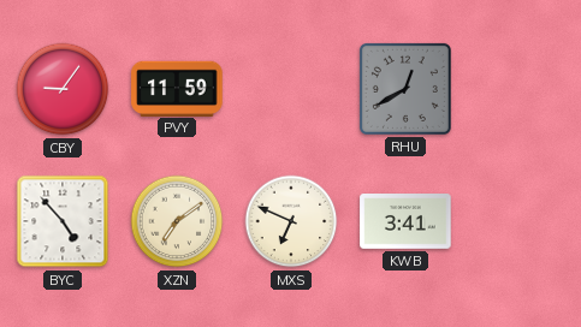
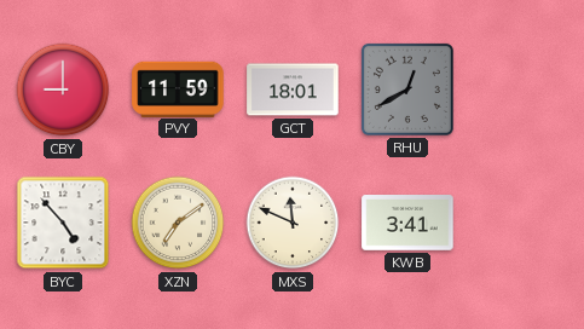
CBY: 9:06 -> 9:00
GCT: none -> 18:01
MXS: 6:49 -> 11:49
